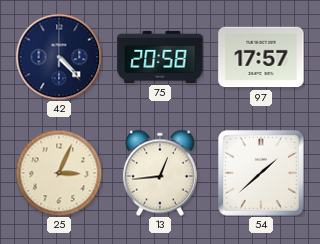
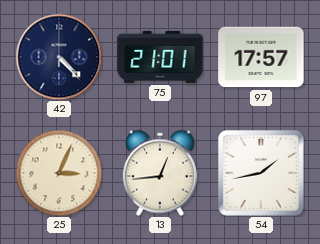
75: 20:58 -> 21:01
54: 1:38 -> 1:43
